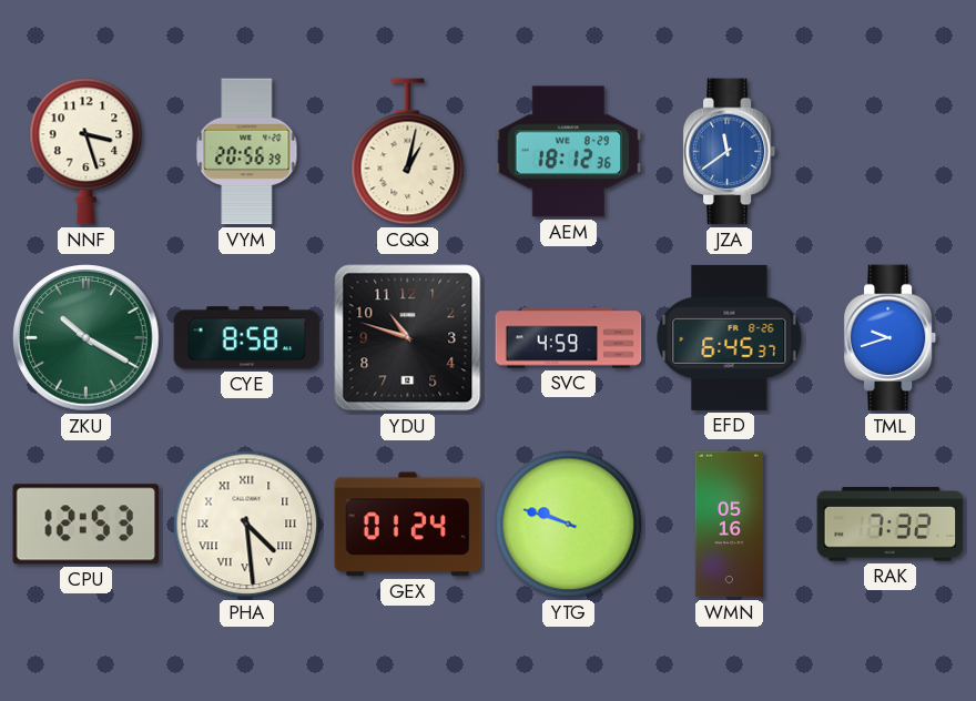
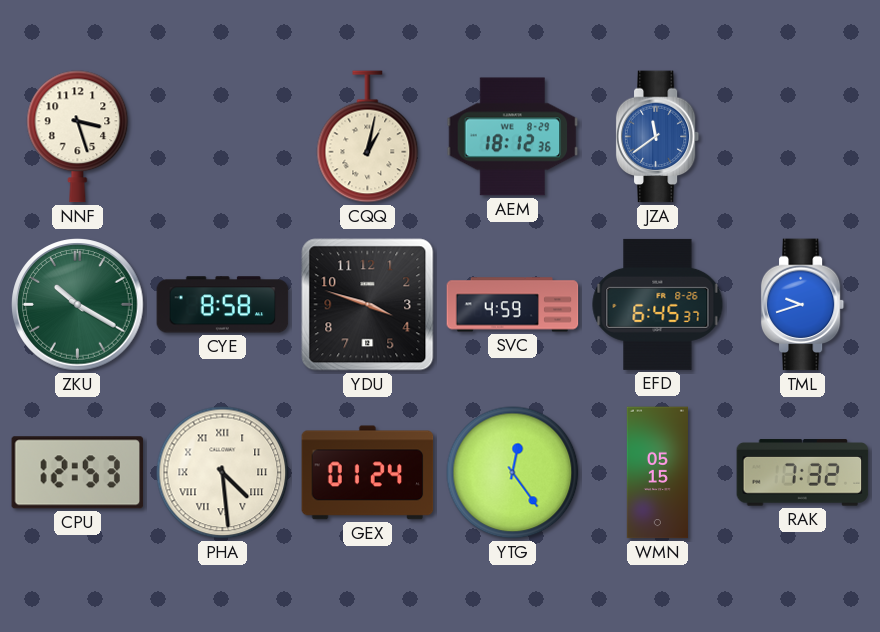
VYM: 20:56 -> none
YDU: 10:48 -> 3:48
YTG: 9:48 -> 12:24
WMN: 05:16 -> 05:15
